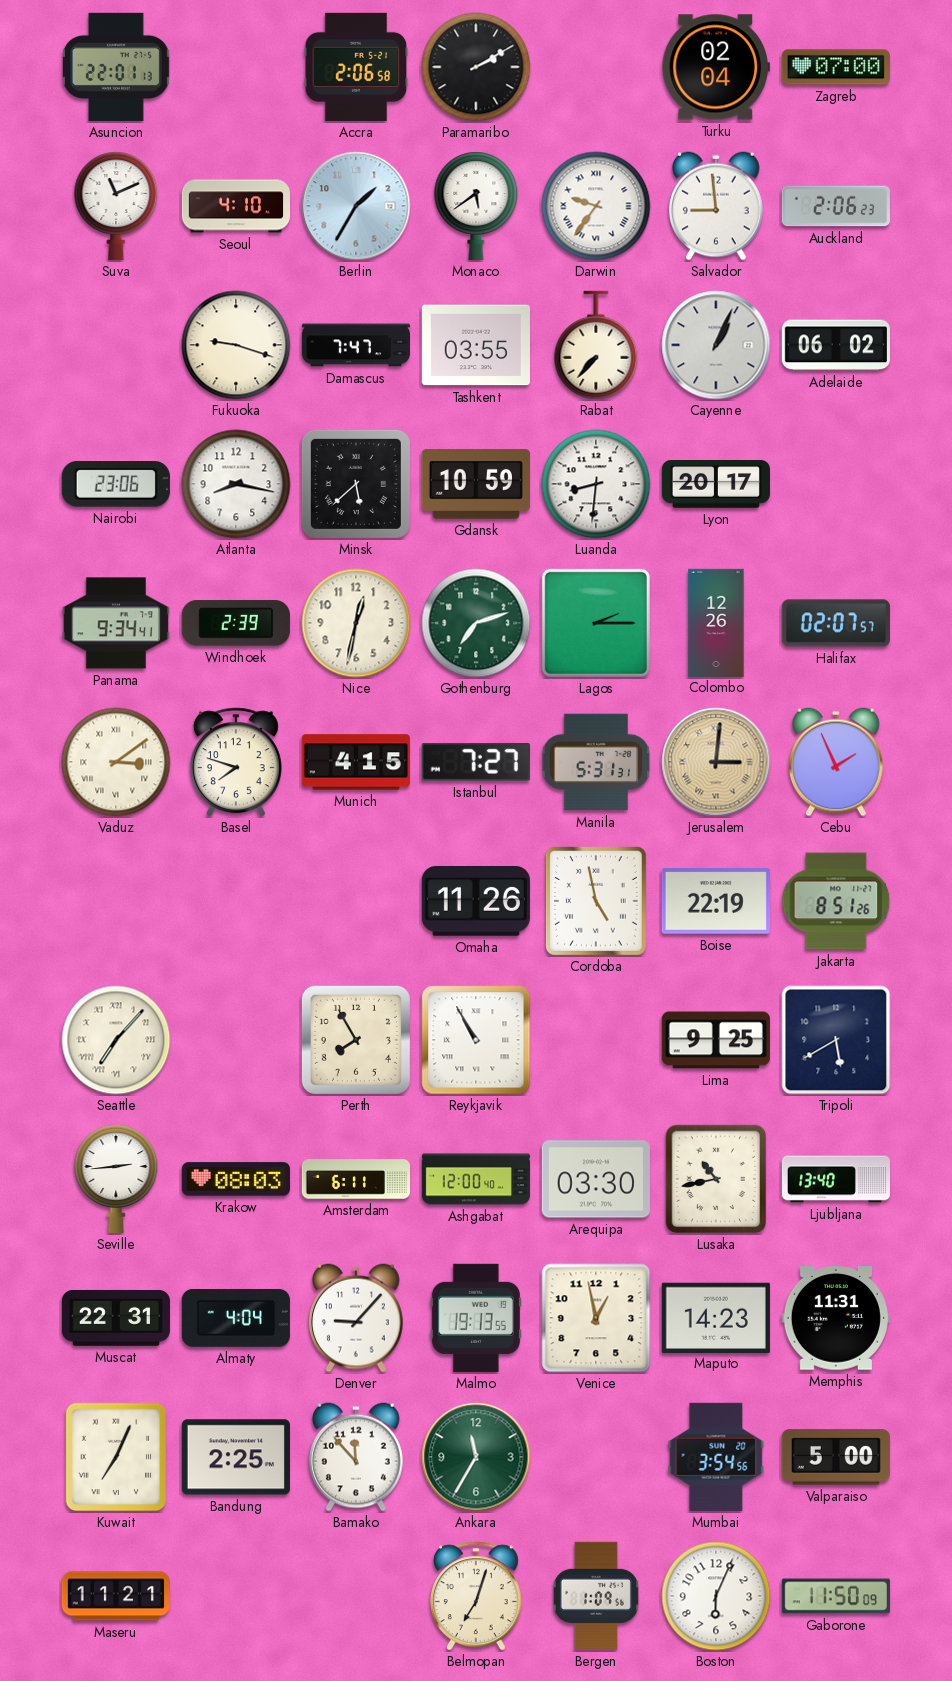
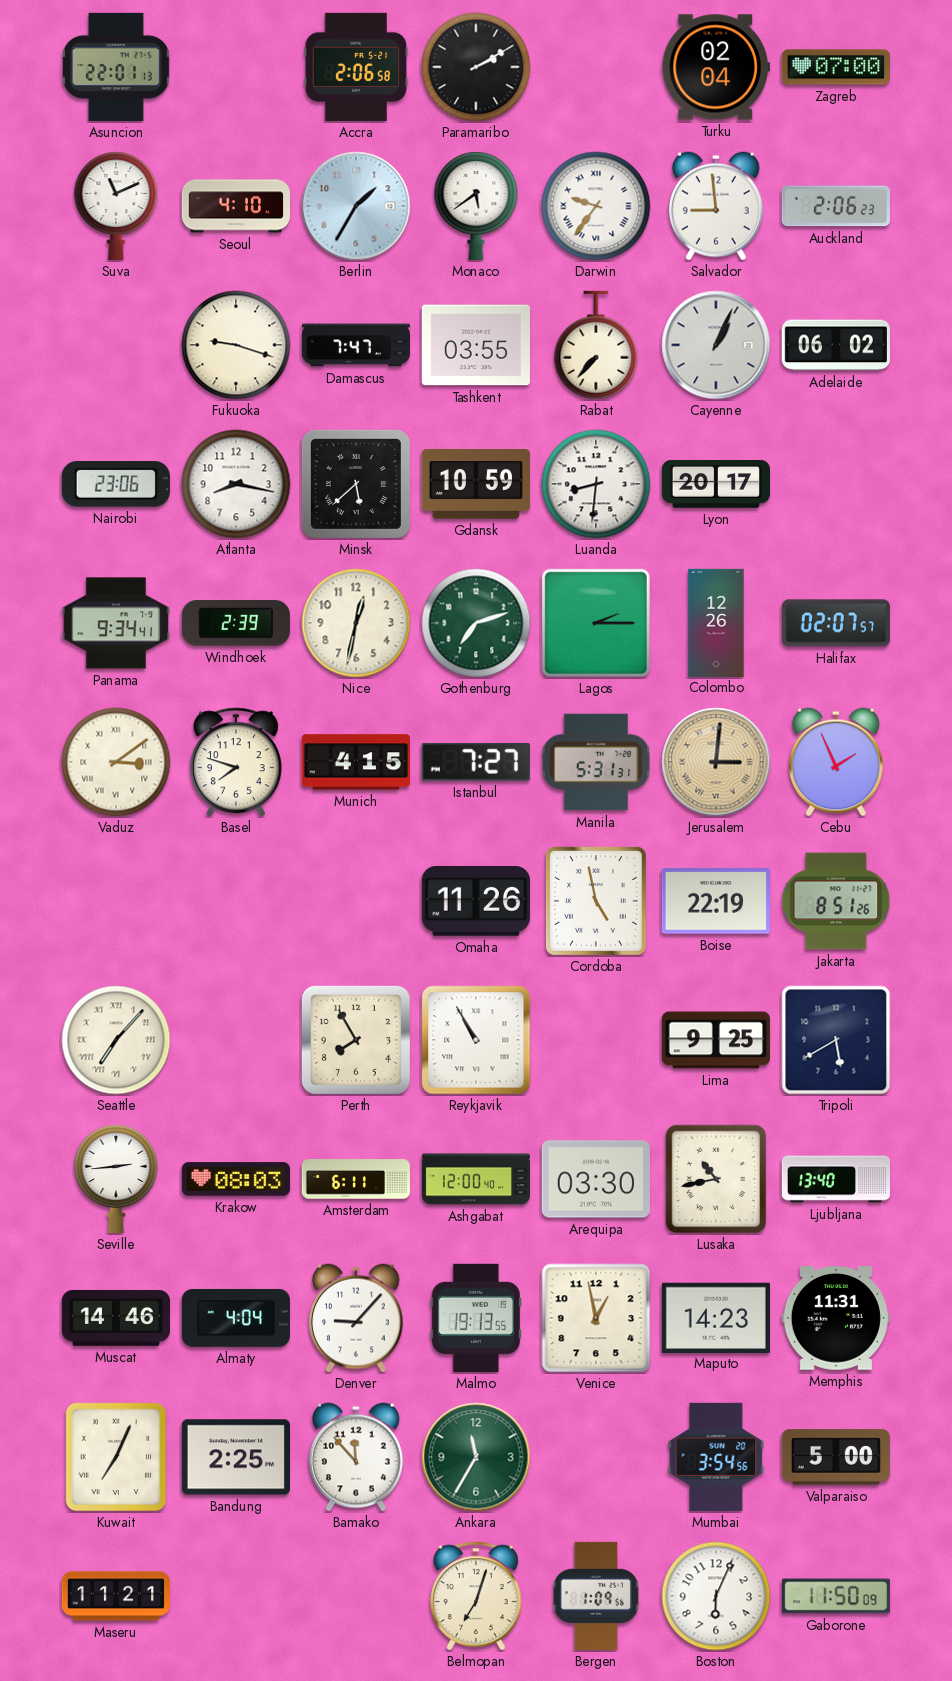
Muscat: 22:31 -> 14:46
